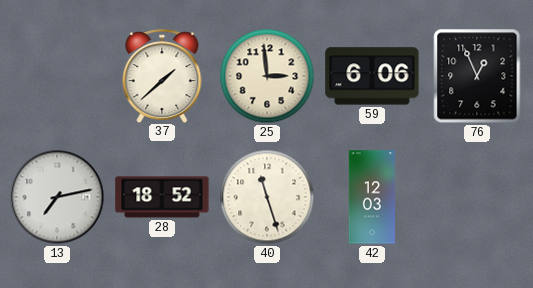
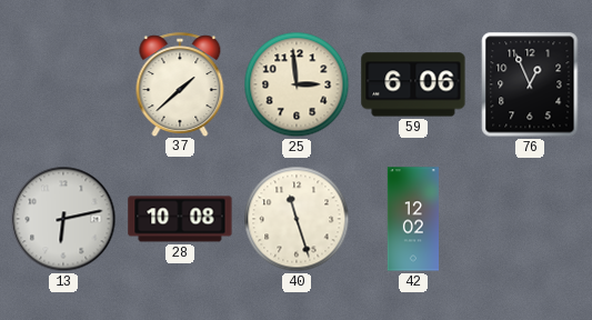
13: 7:13 -> 6:13
28: 18:52 -> 10:08
42: 12:03 -> 12:02
